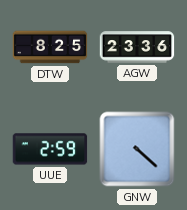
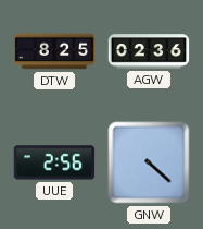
AGW: 23:36 -> 02:36
UUE: 2:59 -> 2:56
